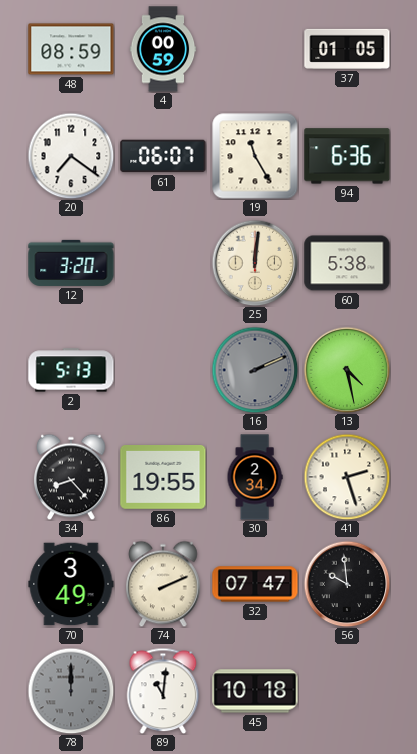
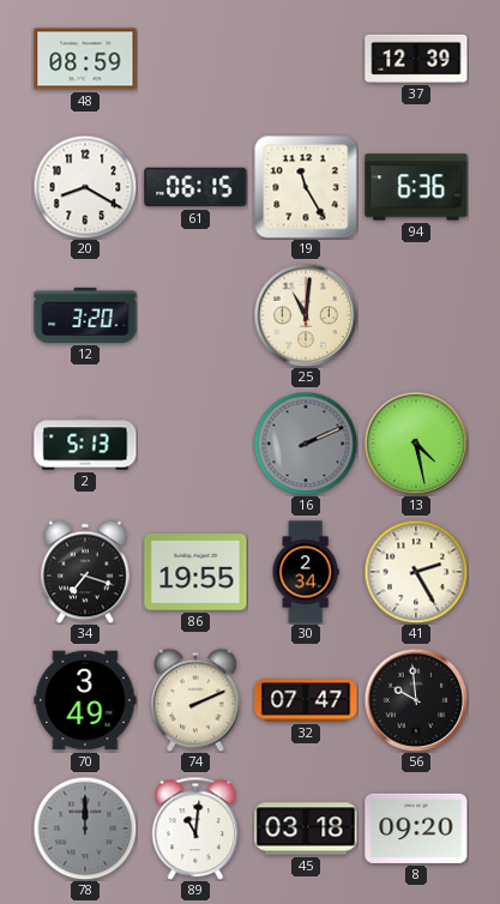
4: 00:59 -> none
37: 01:05 -> 12:39
20: 7:21 -> 8:20
61: 06:07 -> 06:15
25: 12:01 -> 11:01
60: 5:38 -> none
34: 8:23 -> 7:18
41: 2:27 -> 2:25
45: 10:18 -> 03:18
8: none -> 09:20
